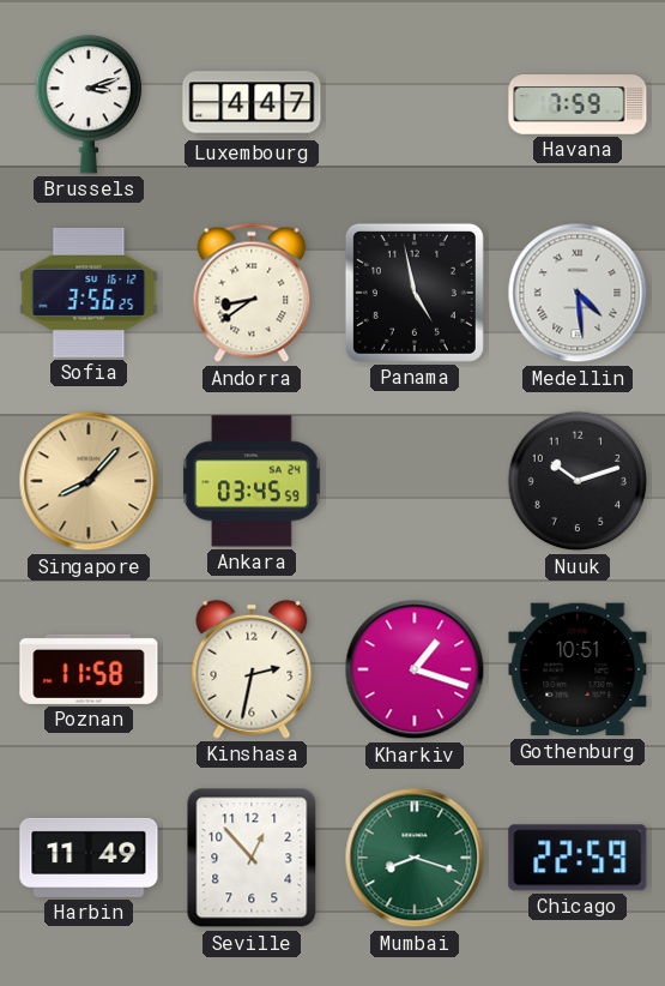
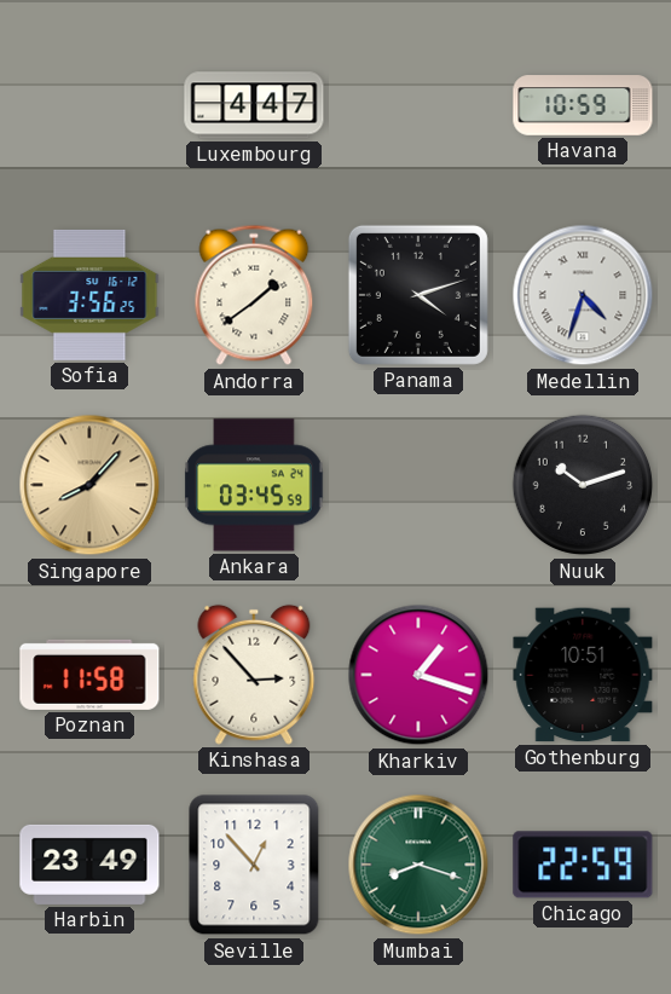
Brussels: 3:12 -> none
Havana: 7:59 -> 10:59
Andorra: 8:39 -> 1:39
Panama: 4:58 -> 4:12
Medellin: 4:29 -> 4:33
Kinshasa: 2:32 -> 2:53
Harbin: 11:49 -> 23:49
